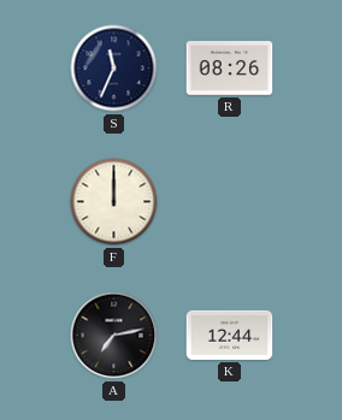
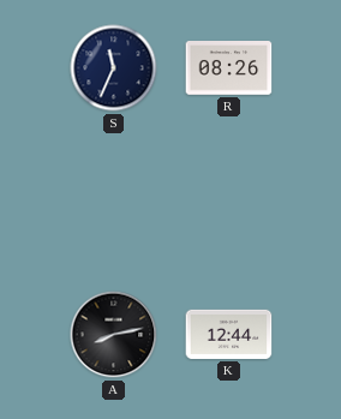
F: 12:00 -> none
A: 7:13 -> 8:13
